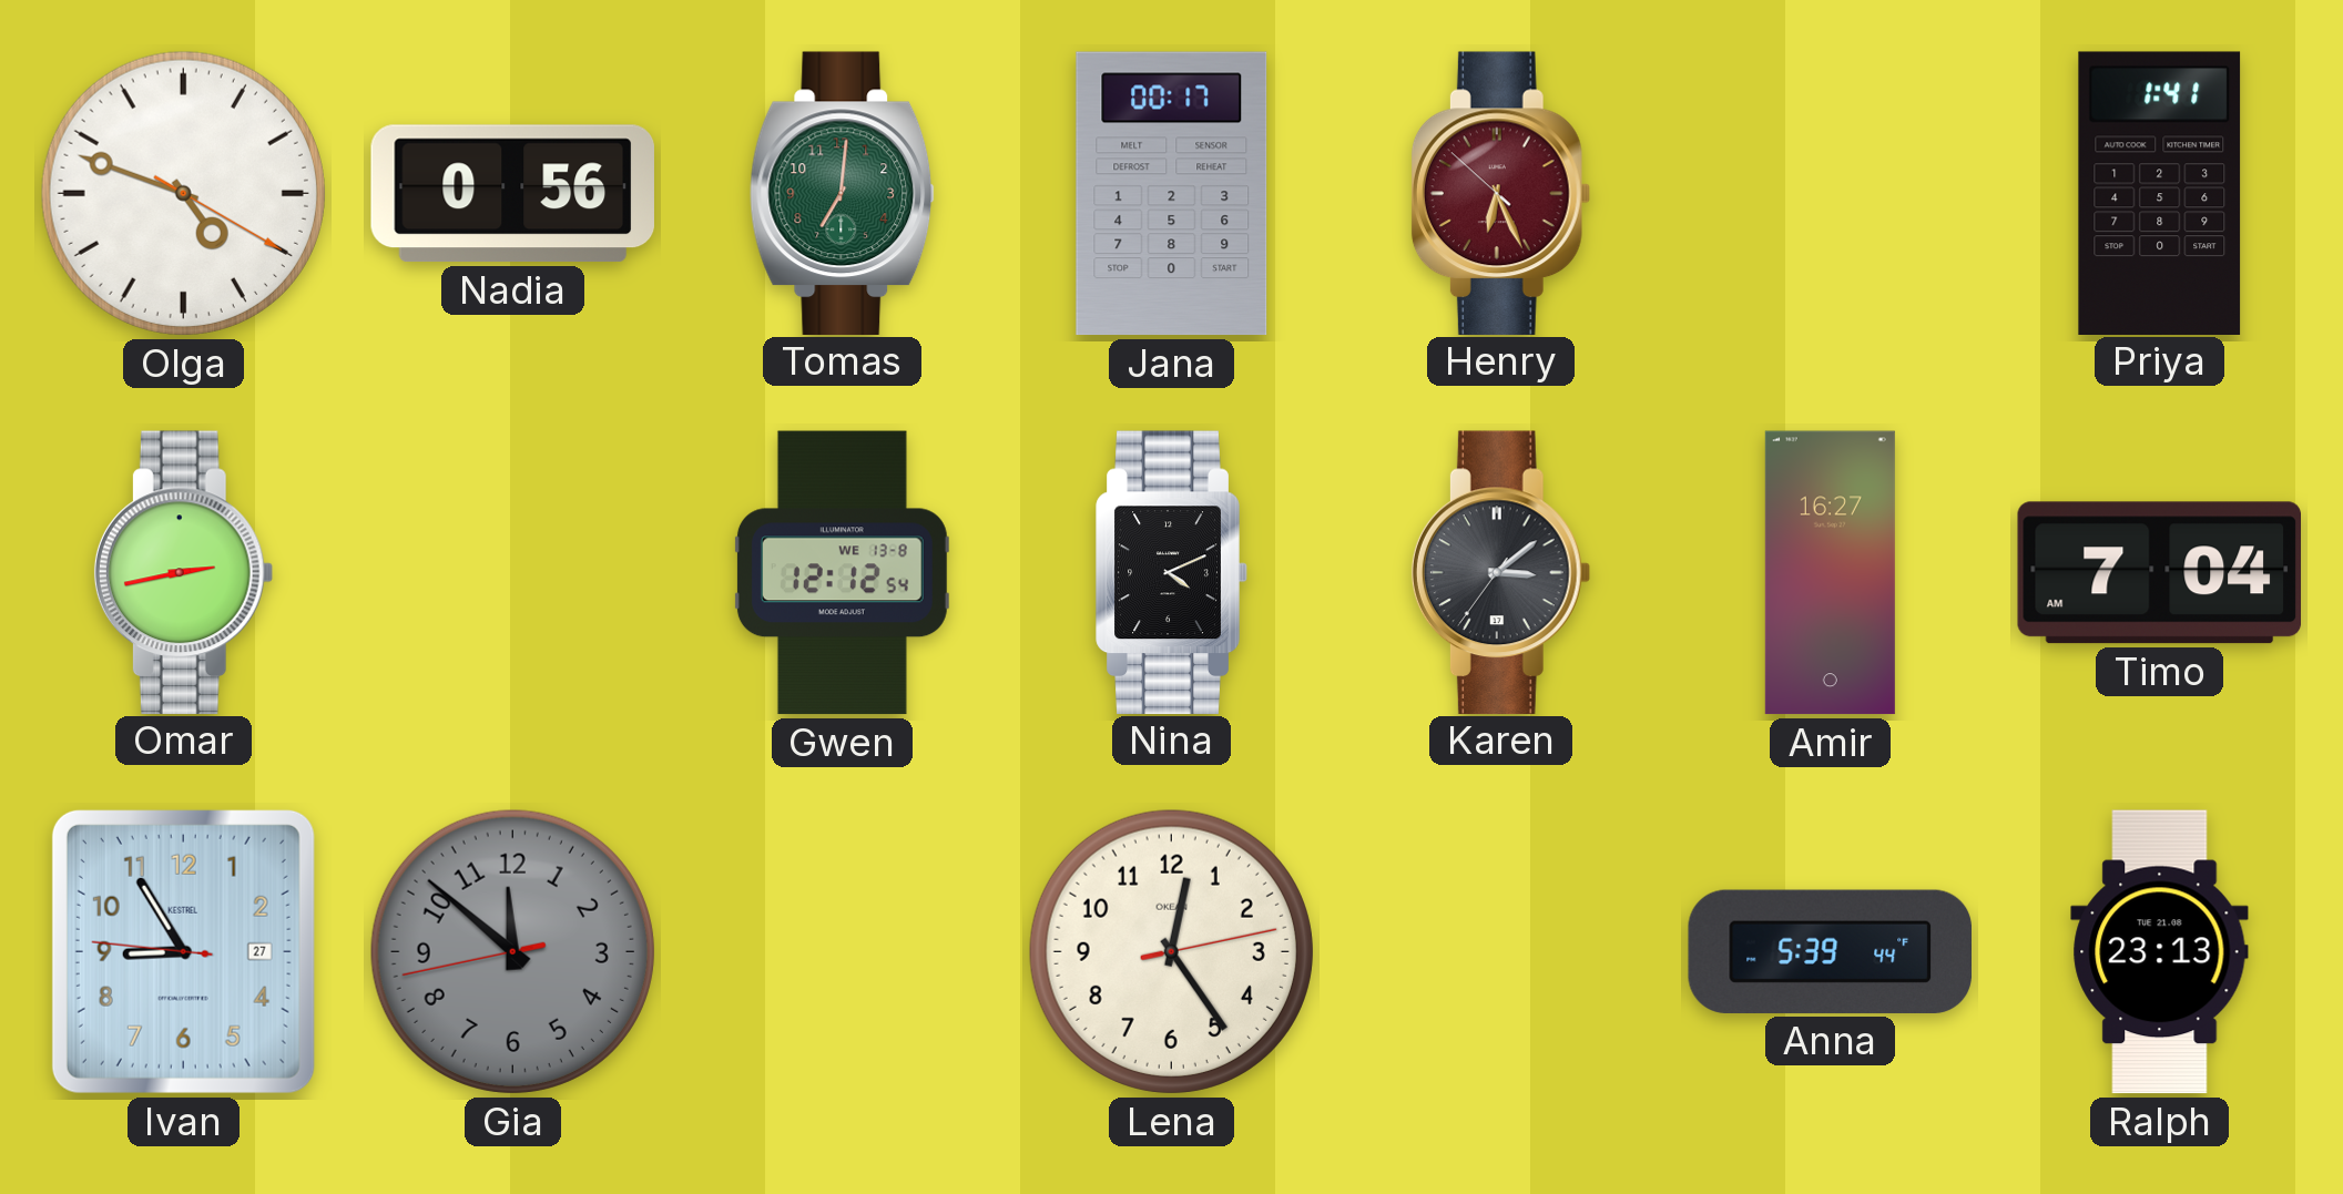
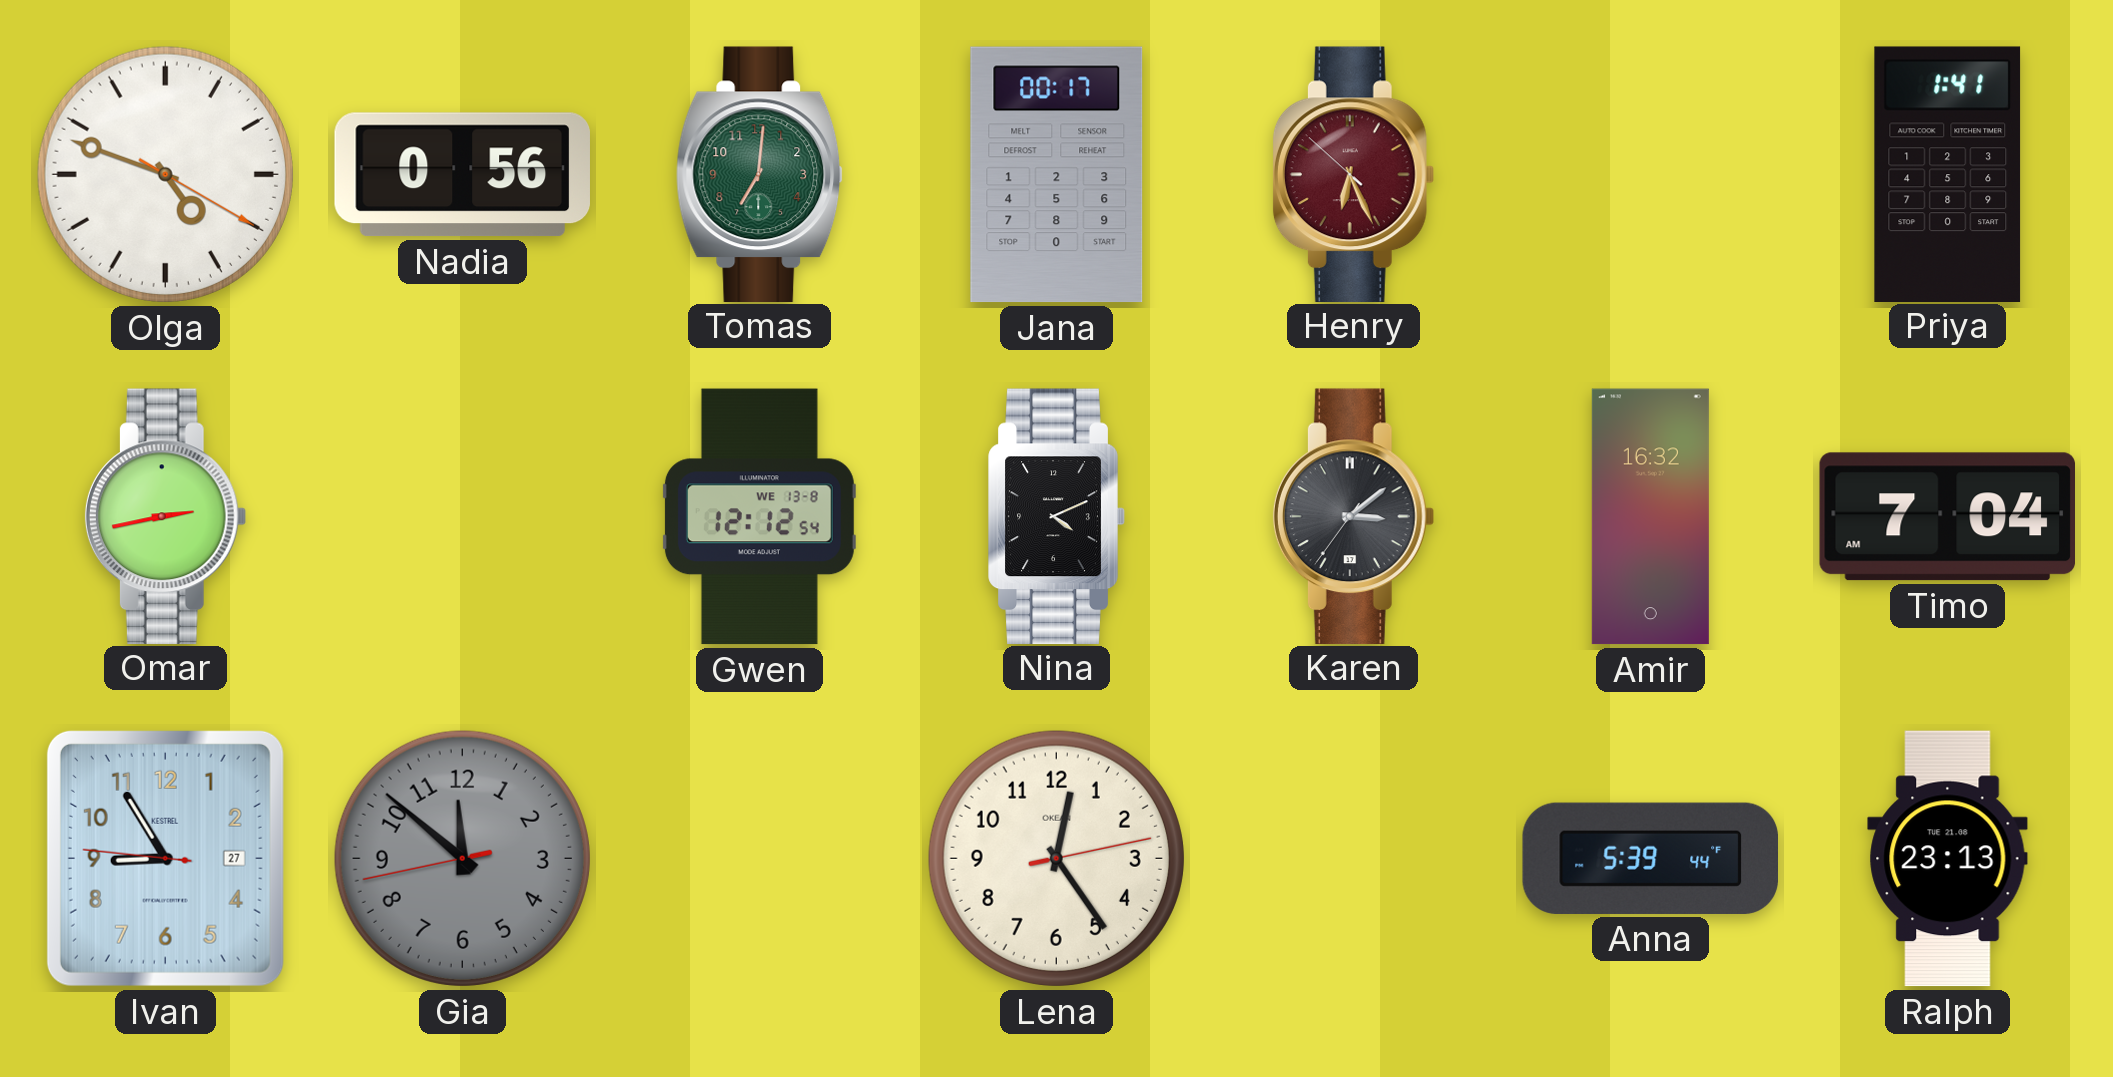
Amir: 16:27 -> 16:32
